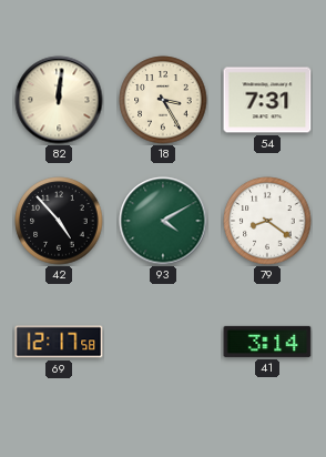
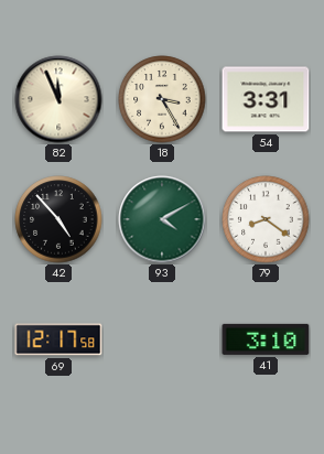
82: 12:01 -> 11:56
54: 7:31 -> 3:31
41: 3:14 -> 3:10
